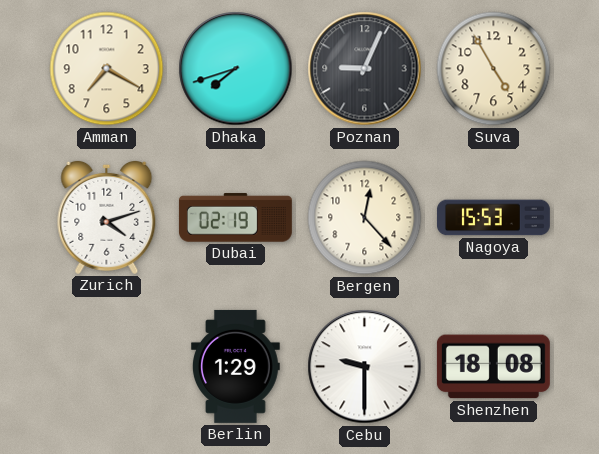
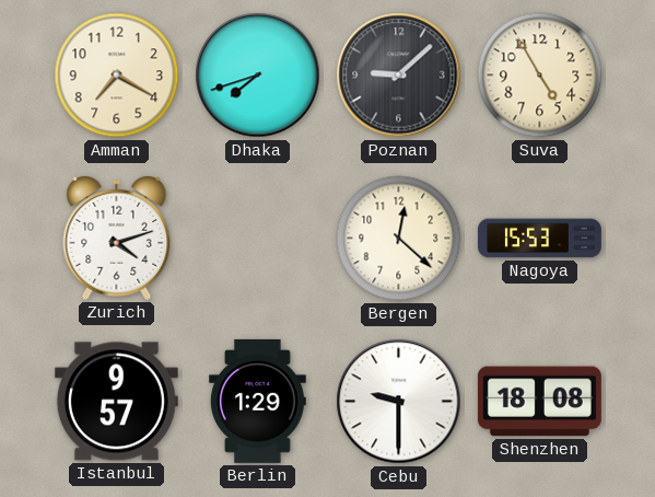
Poznan: 9:04 -> 9:08
Dubai: 02:19 -> none
Bergen: 12:23 -> 12:22
Istanbul: none -> 9:57
